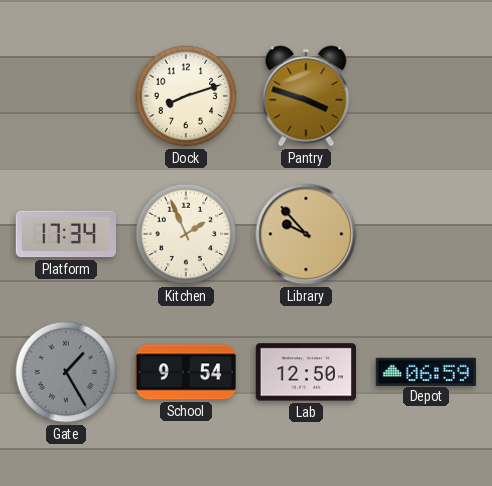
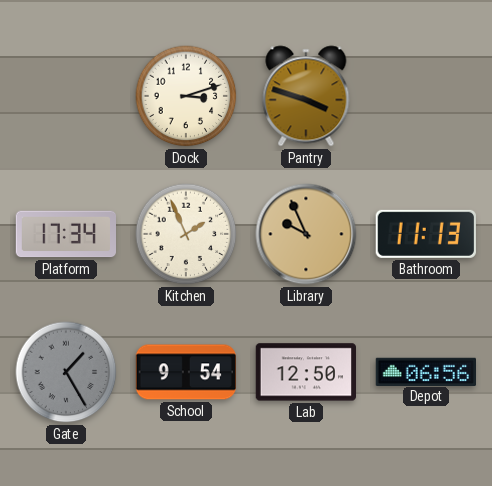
Dock: 8:12 -> 3:12
Library: 9:53 -> 9:56
Bathroom: none -> 11:13
Depot: 06:59 -> 06:56
